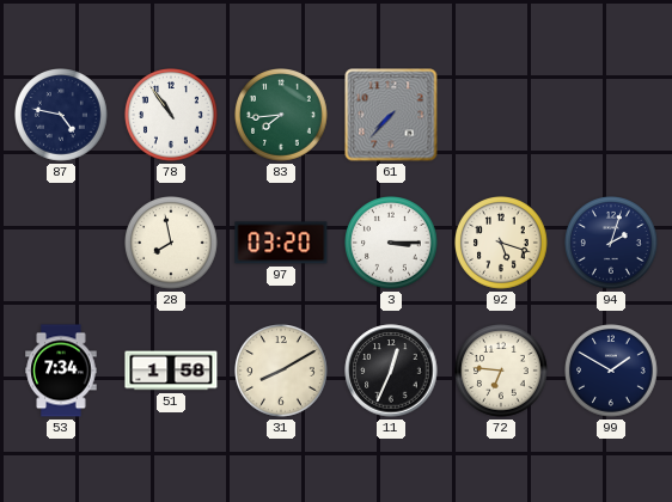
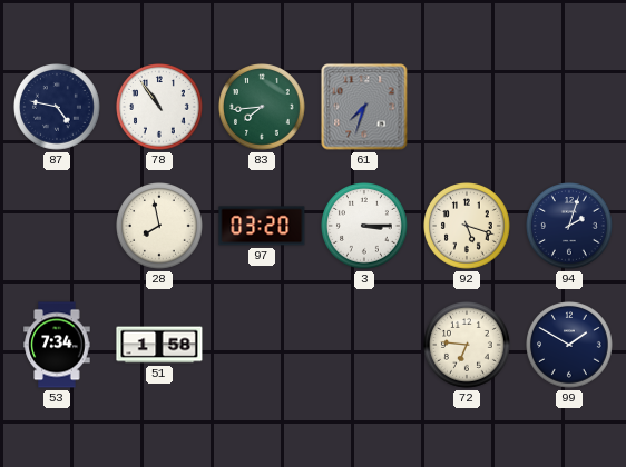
61: 7:37 -> 7:33
31: 8:10 -> none
11: 12:34 -> none
